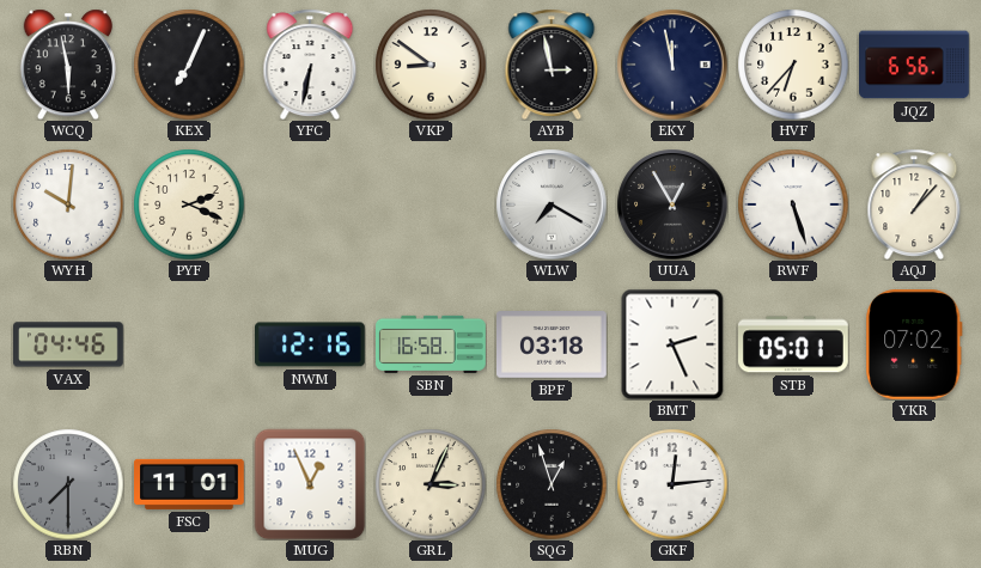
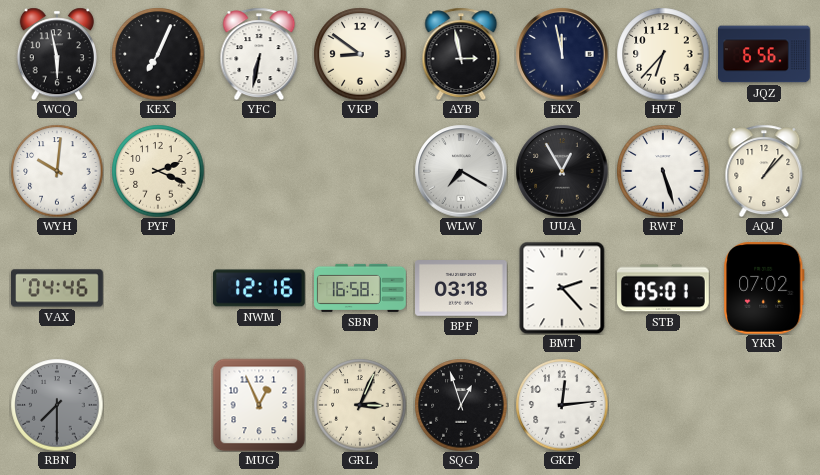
BMT: 2:26 -> 2:23
FSC: 11:01 -> none
